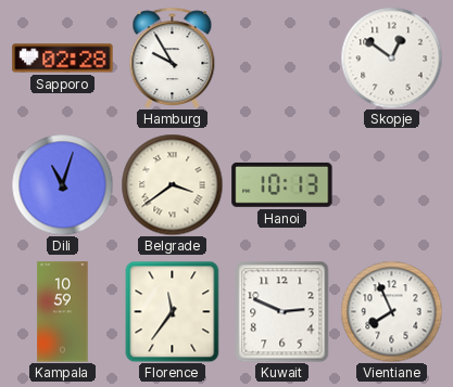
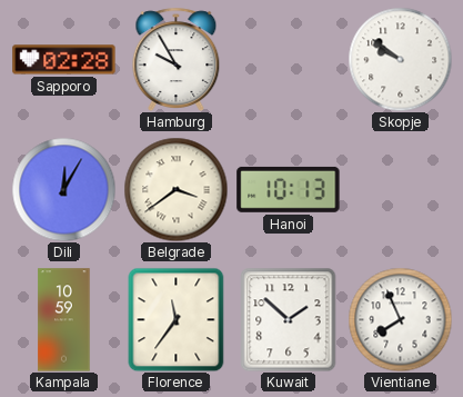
Skopje: 12:51 -> 9:51
Dili: 11:03 -> 12:05
Kuwait: 2:49 -> 1:52
